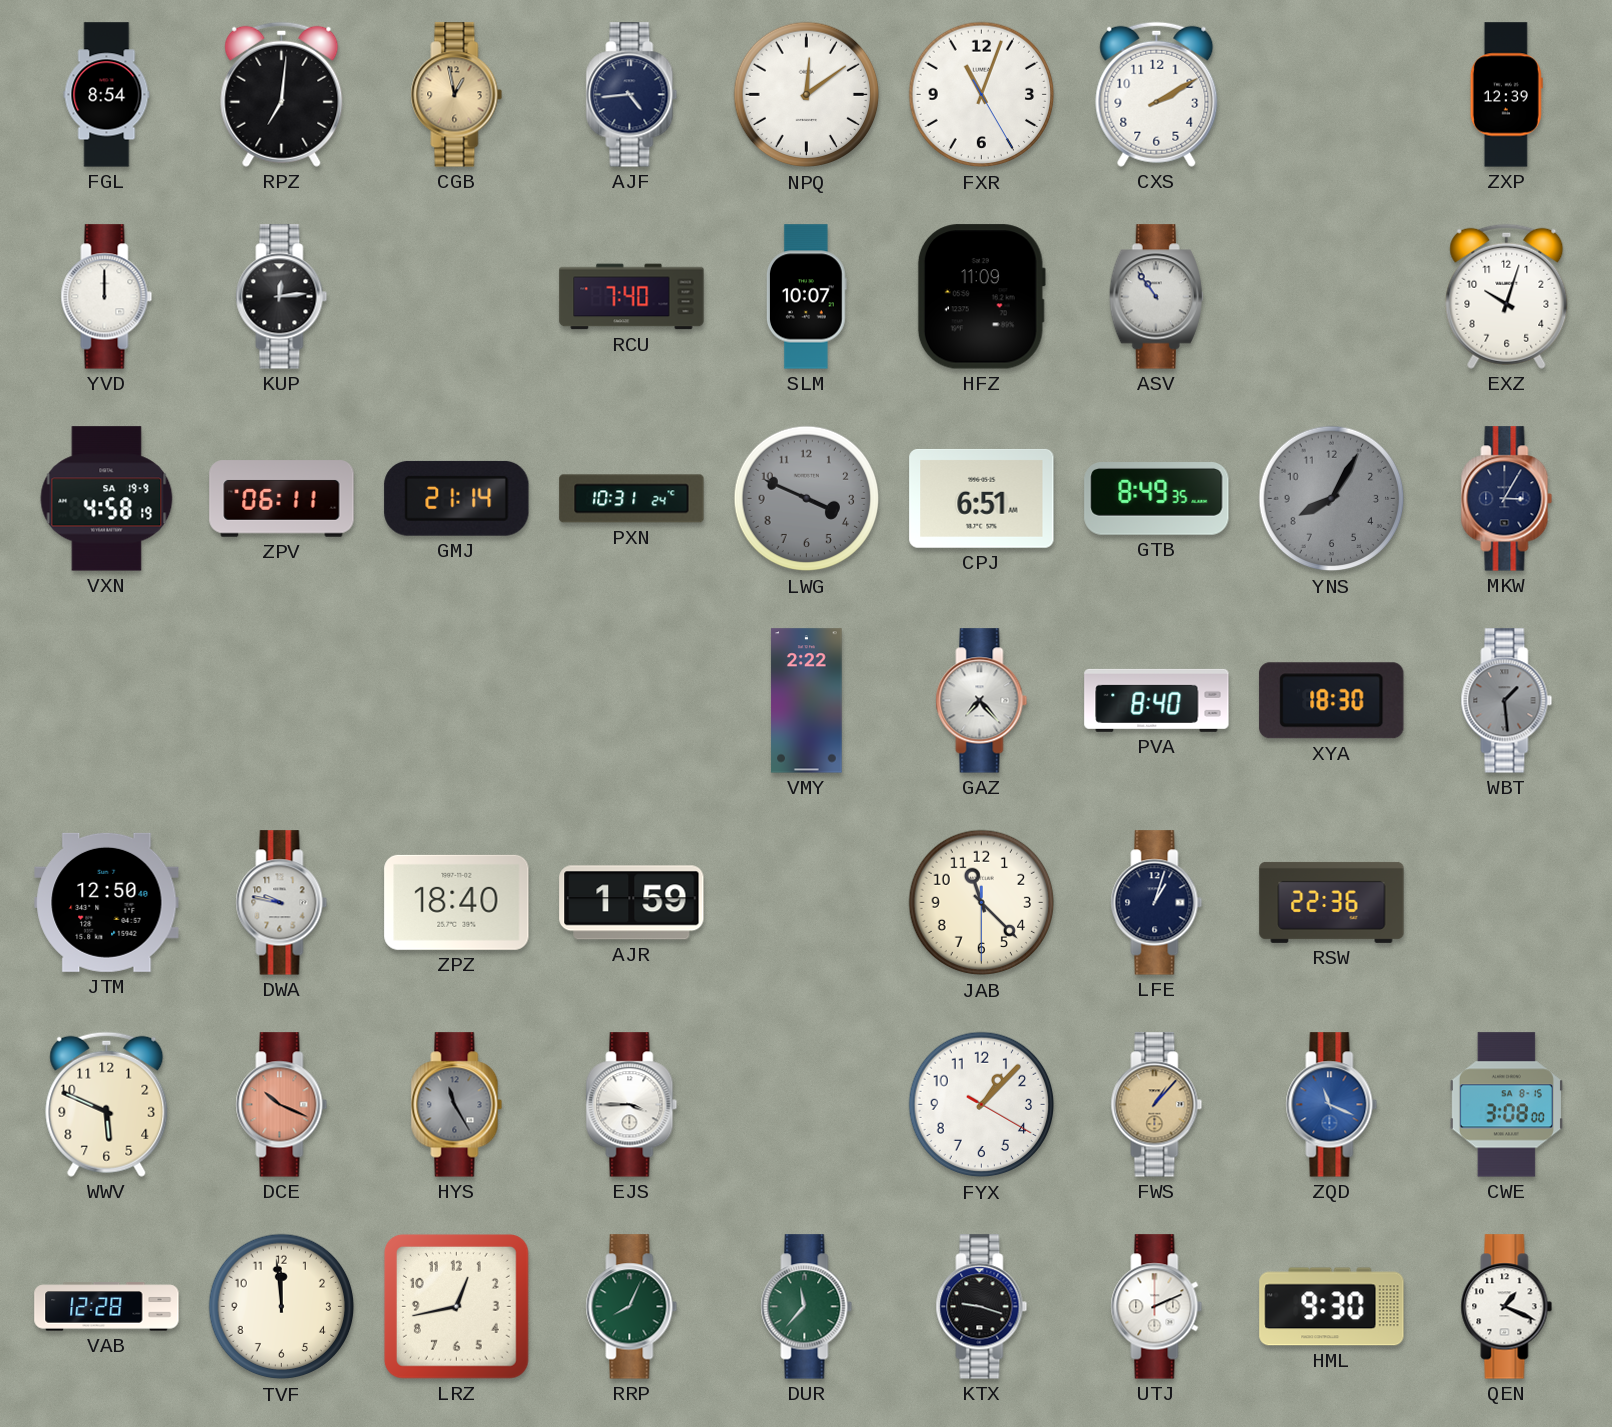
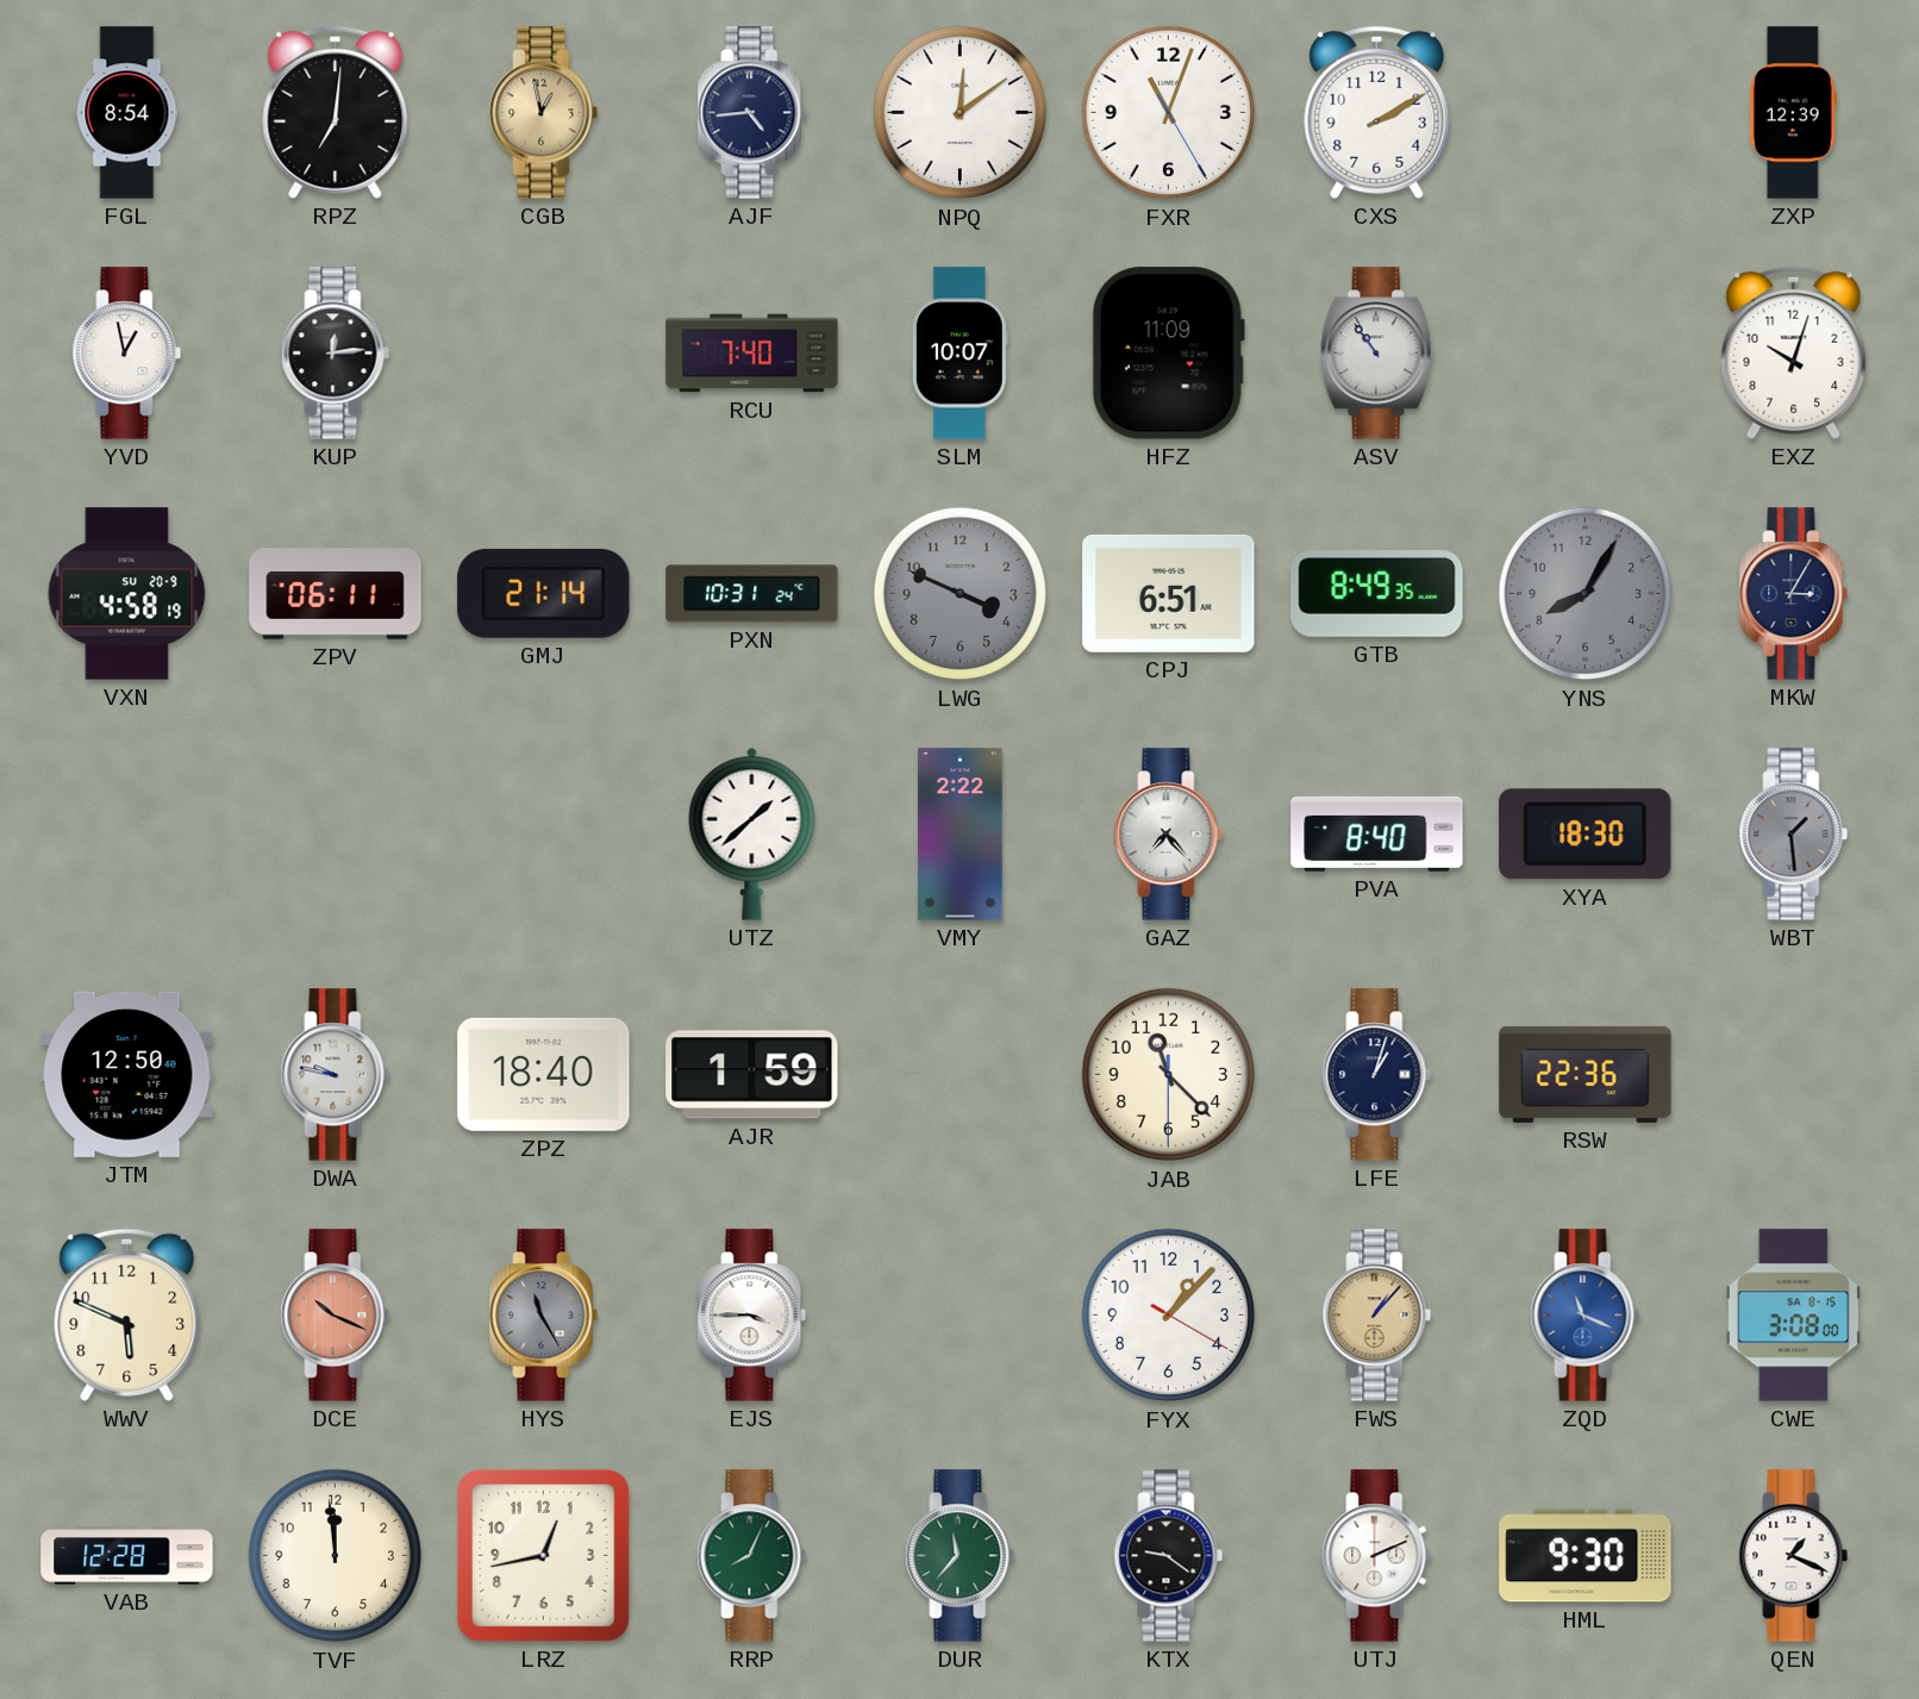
YVD: 12:00 -> 12:58
VXN date: SA 19-9 -> SU 20-9
UTZ: none -> 1:38
KTX: 9:18 -> 9:21
